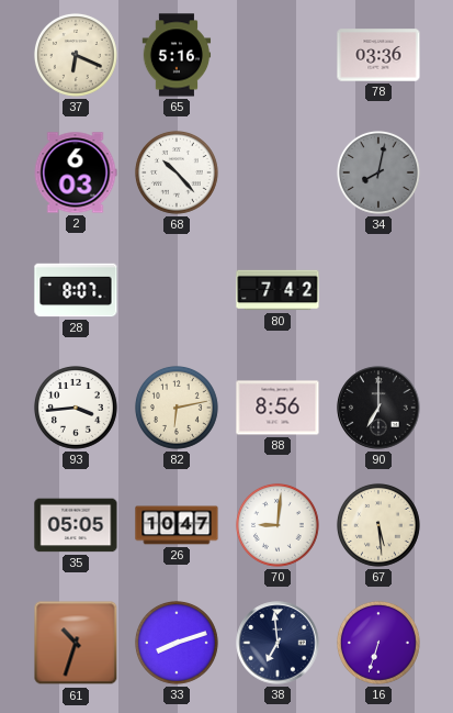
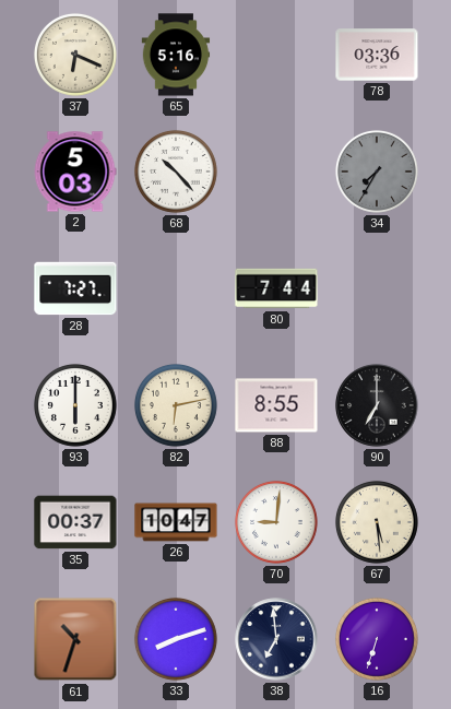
2: 6:03 -> 5:03
34: 8:02 -> 7:35
28: 8:07 -> 7:27
80: 7:42 -> 7:44
93: 3:44 -> 6:00
88: 8:56 -> 8:55
35: 05:05 -> 00:37
